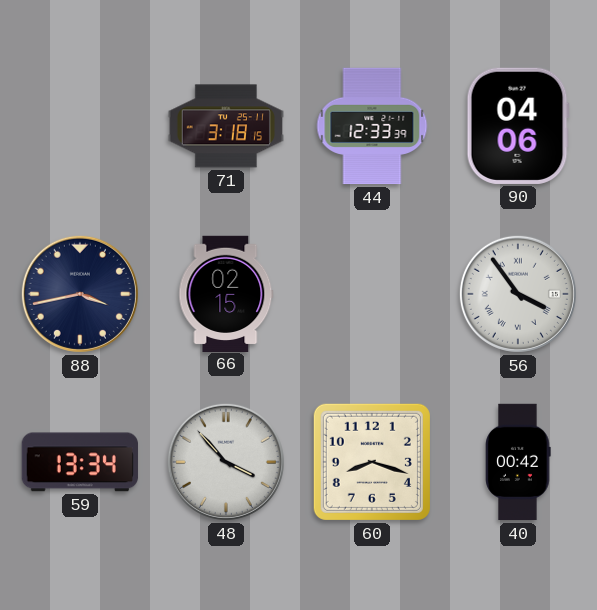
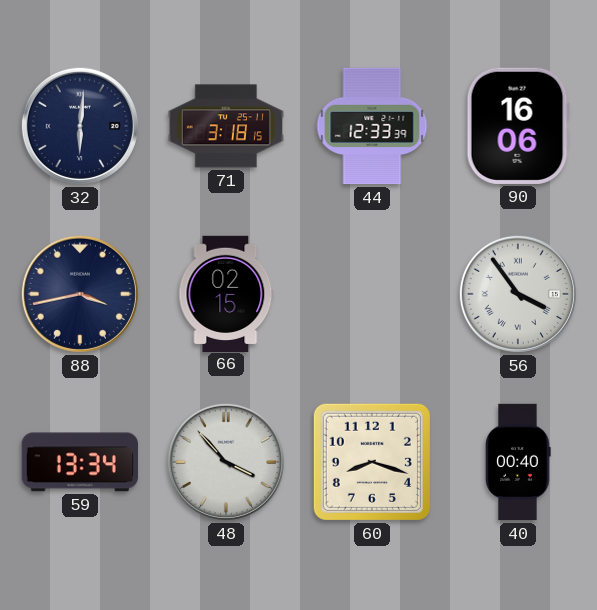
32: none -> 6:01
90: 04:06 -> 16:06
40: 00:42 -> 00:40
